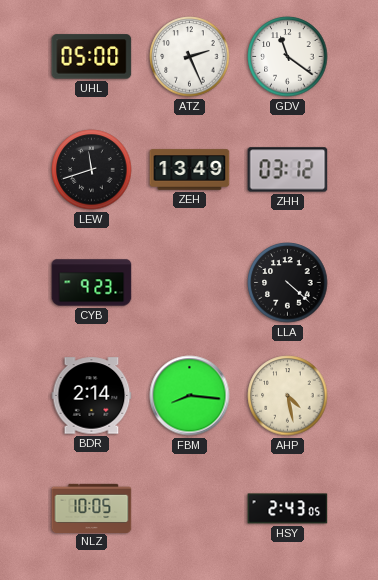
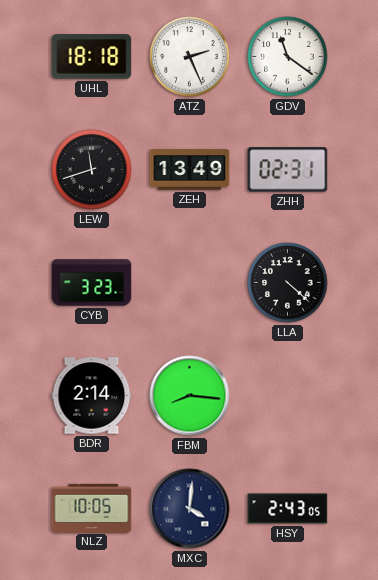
UHL: 05:00 -> 18:18
ZHH: 03:12 -> 02:31
CYB: 9:23 -> 3:23
AHP: 4:28 -> none
MXC: none -> 4:01
